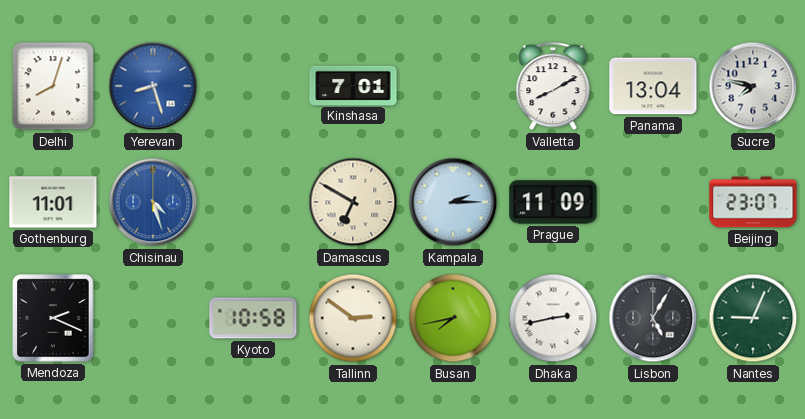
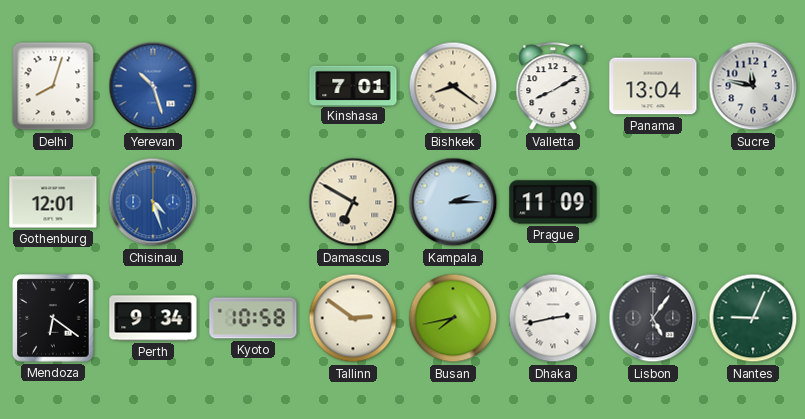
Yerevan: 8:27 -> 10:27
Bishkek: none -> 8:21
Sucre: 7:47 -> 11:47
Gothenburg: 11:01 -> 12:01
Beijing: 23:07 -> none
Mendoza: 2:19 -> 6:21
Perth: none -> 9:34
Lisbon: 5:05 -> 5:06
